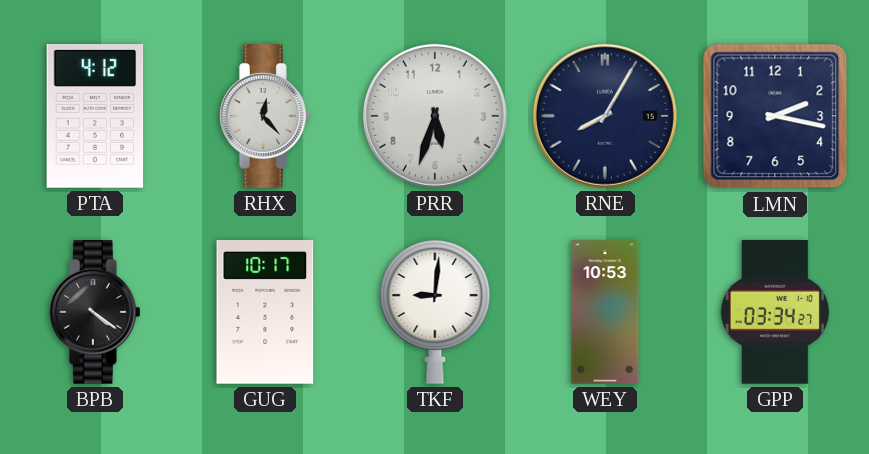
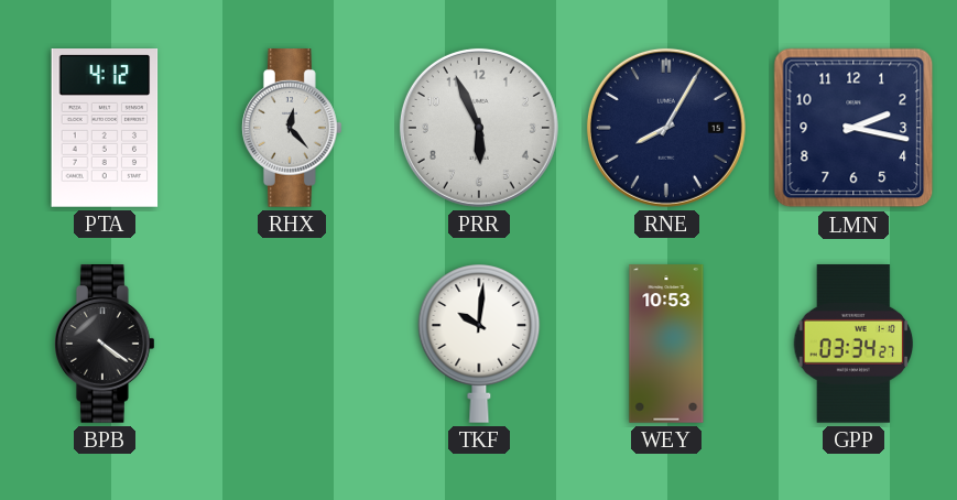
PRR: 5:33 -> 5:56
GUG: 10:17 -> none
TKF: 9:01 -> 10:01
